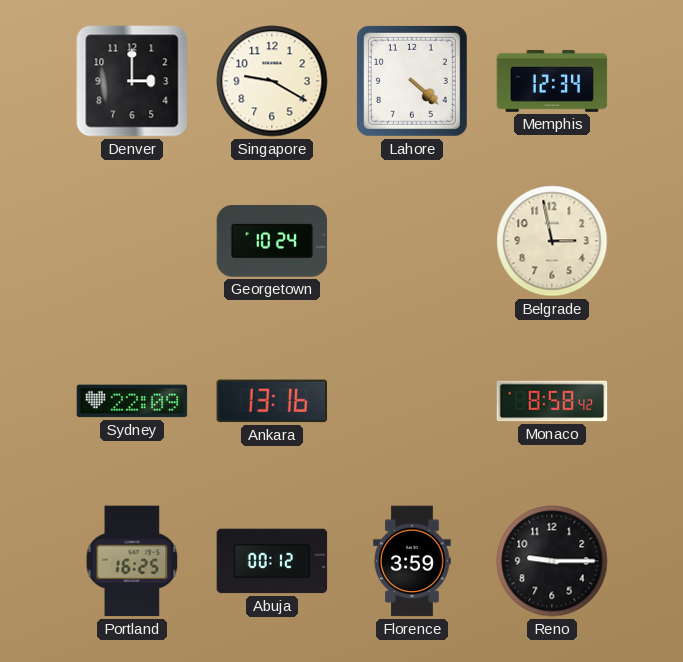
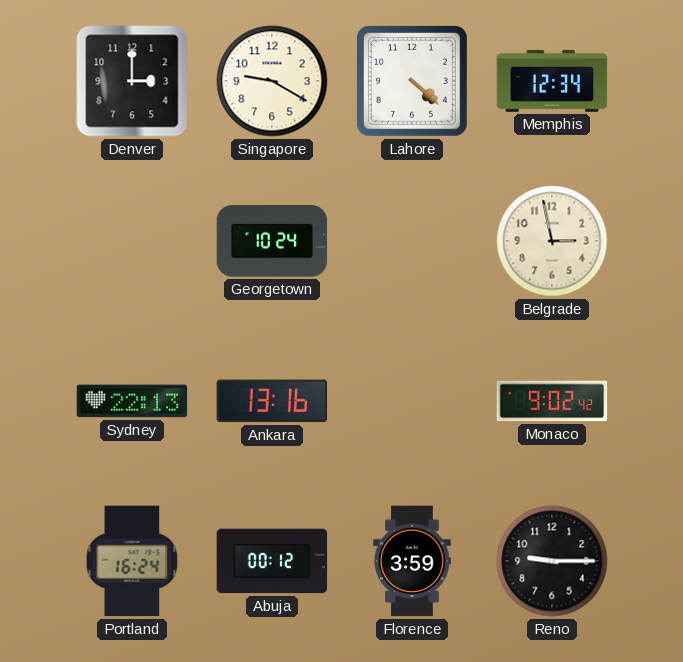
Sydney: 22:09 -> 22:13
Monaco: 8:58 -> 9:02
Portland: 16:25 -> 16:24
